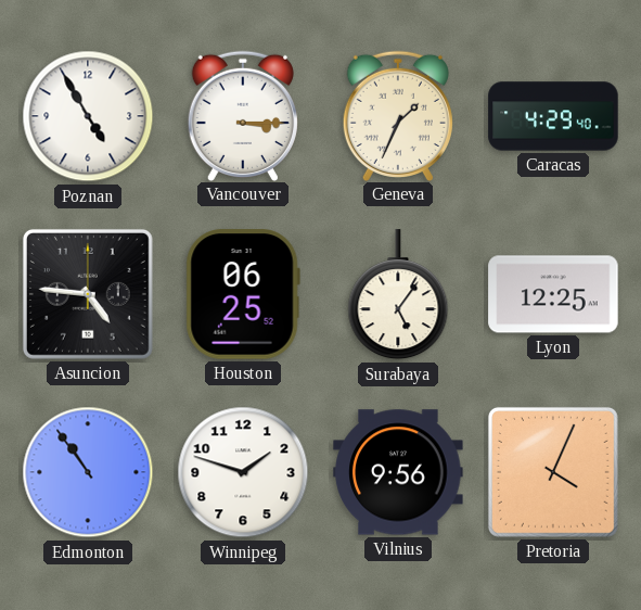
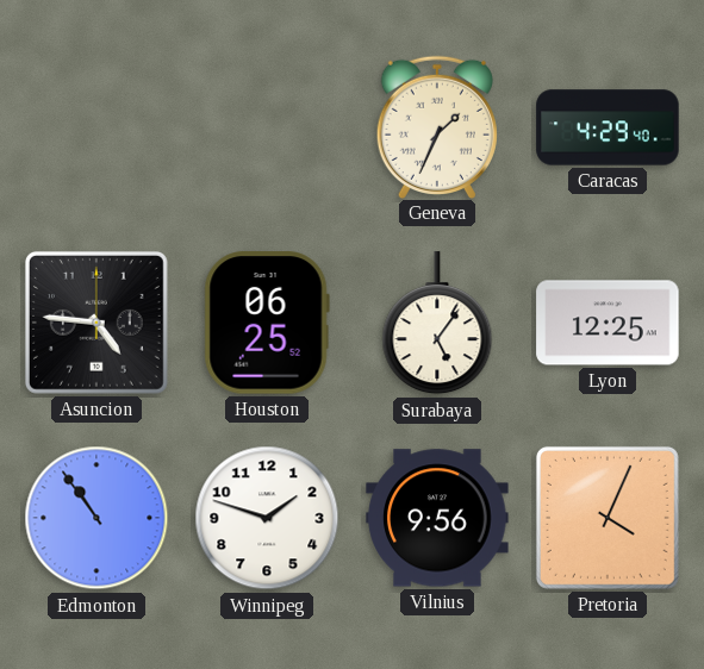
Poznan: 4:55 -> none
Vancouver: 3:15 -> none
